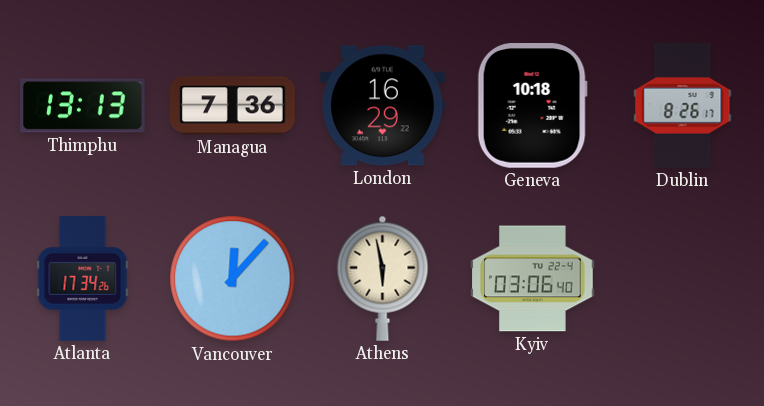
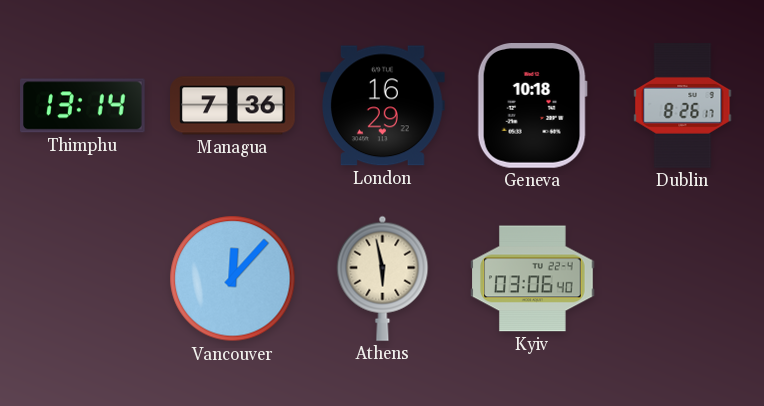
Thimphu: 13:13 -> 13:14
Atlanta: 17:34 -> none
